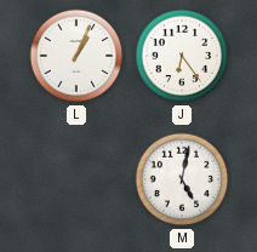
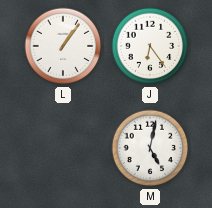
L: 1:04 -> 1:06
